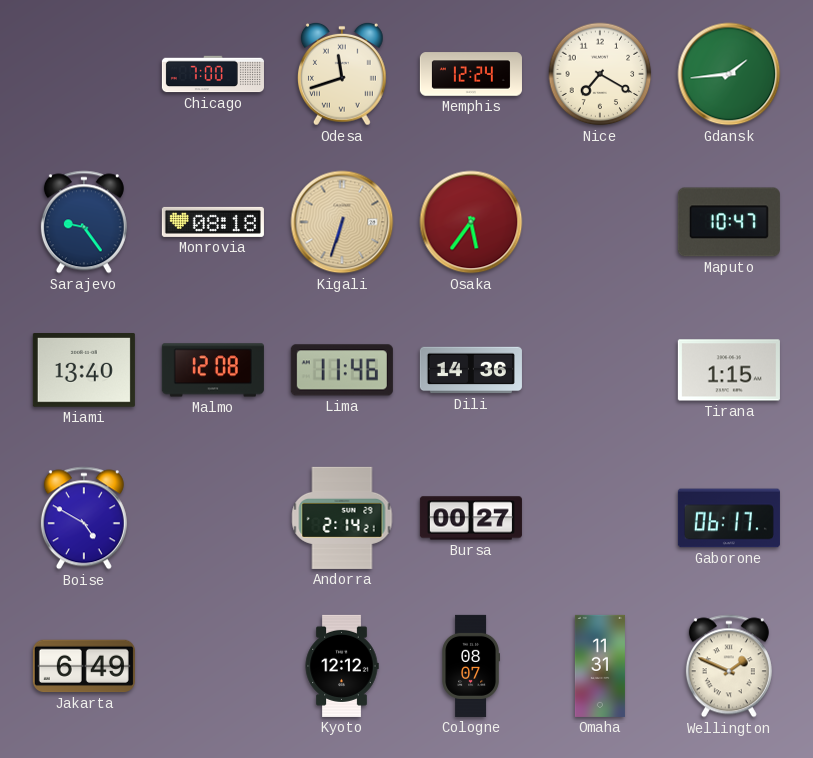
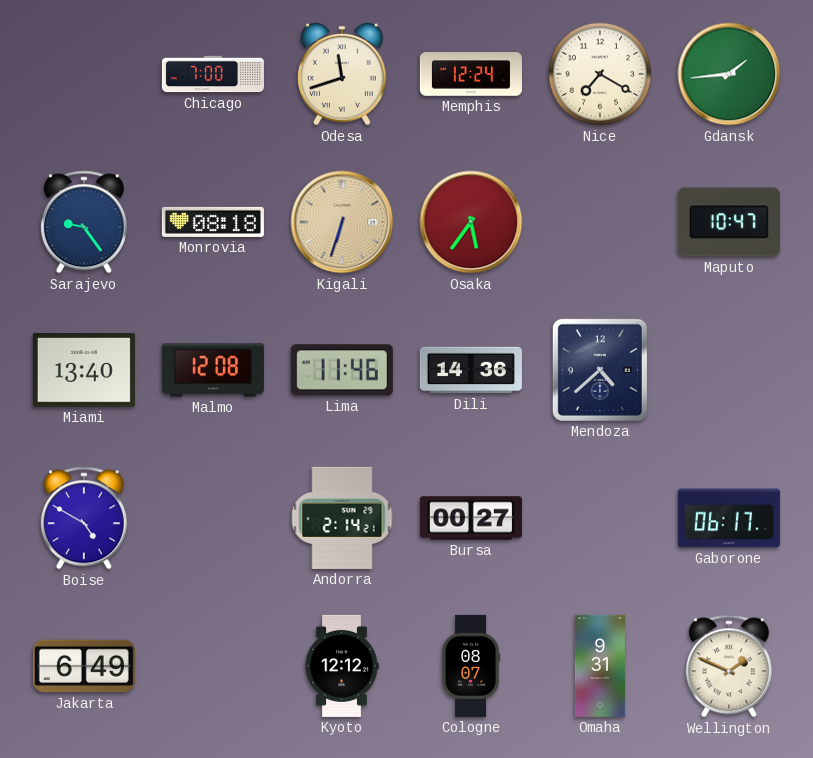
Mendoza: none -> 4:38
Tirana: 1:15 -> none
Omaha: 11:31 -> 9:31
